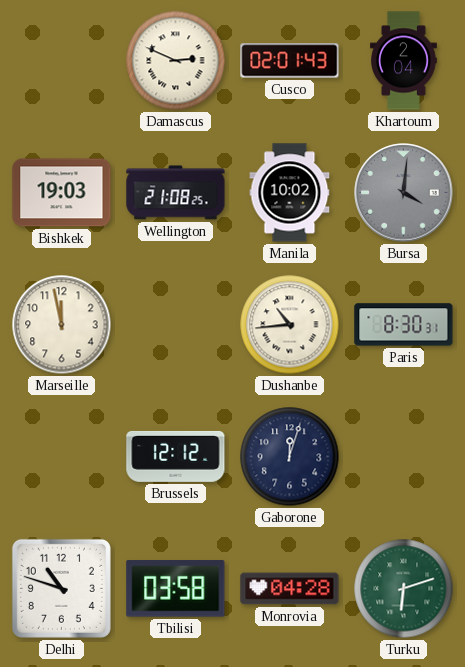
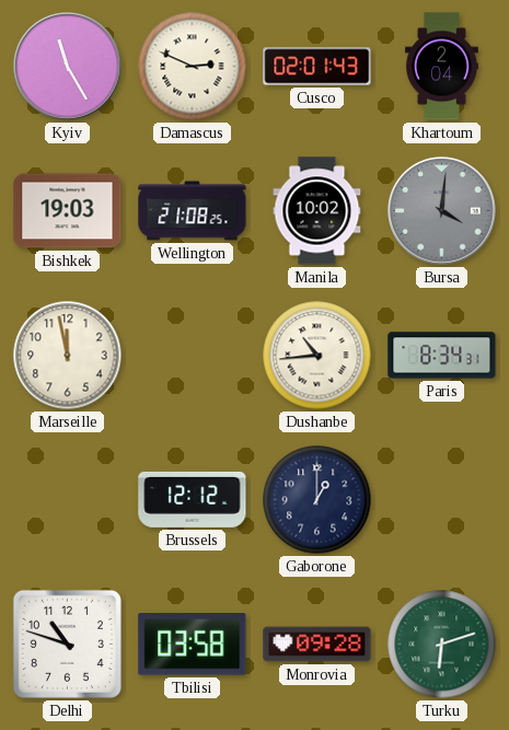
Kyiv: none -> 11:25
Paris: 8:30 -> 8:34
Gaborone: 12:03 -> 1:00
Monrovia: 04:28 -> 09:28
